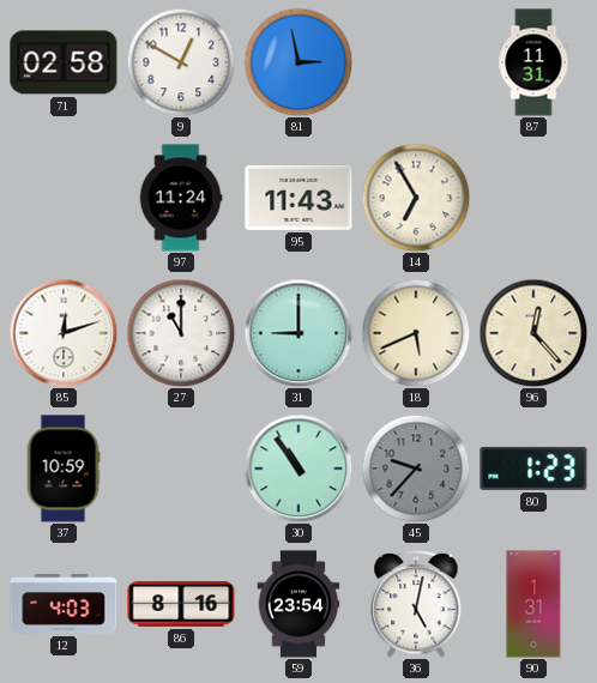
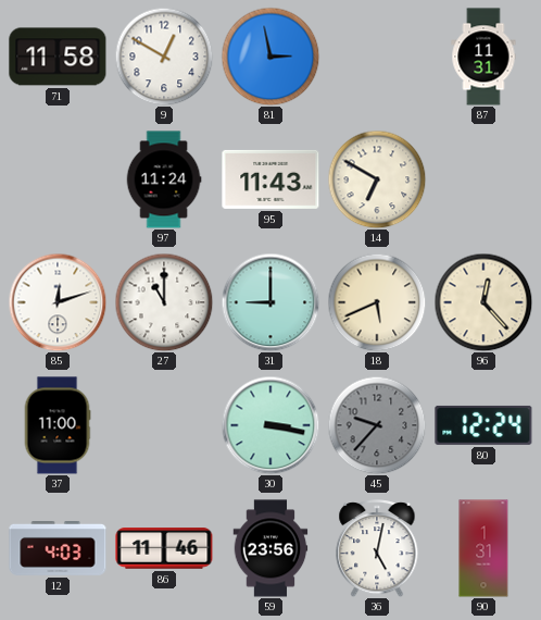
71: 02:58 -> 11:58
14: 6:55 -> 6:50
37: 10:59 -> 11:00
30: 10:54 -> 3:17
80: 1:23 -> 12:24
86: 8:16 -> 11:46
59: 23:54 -> 23:56
